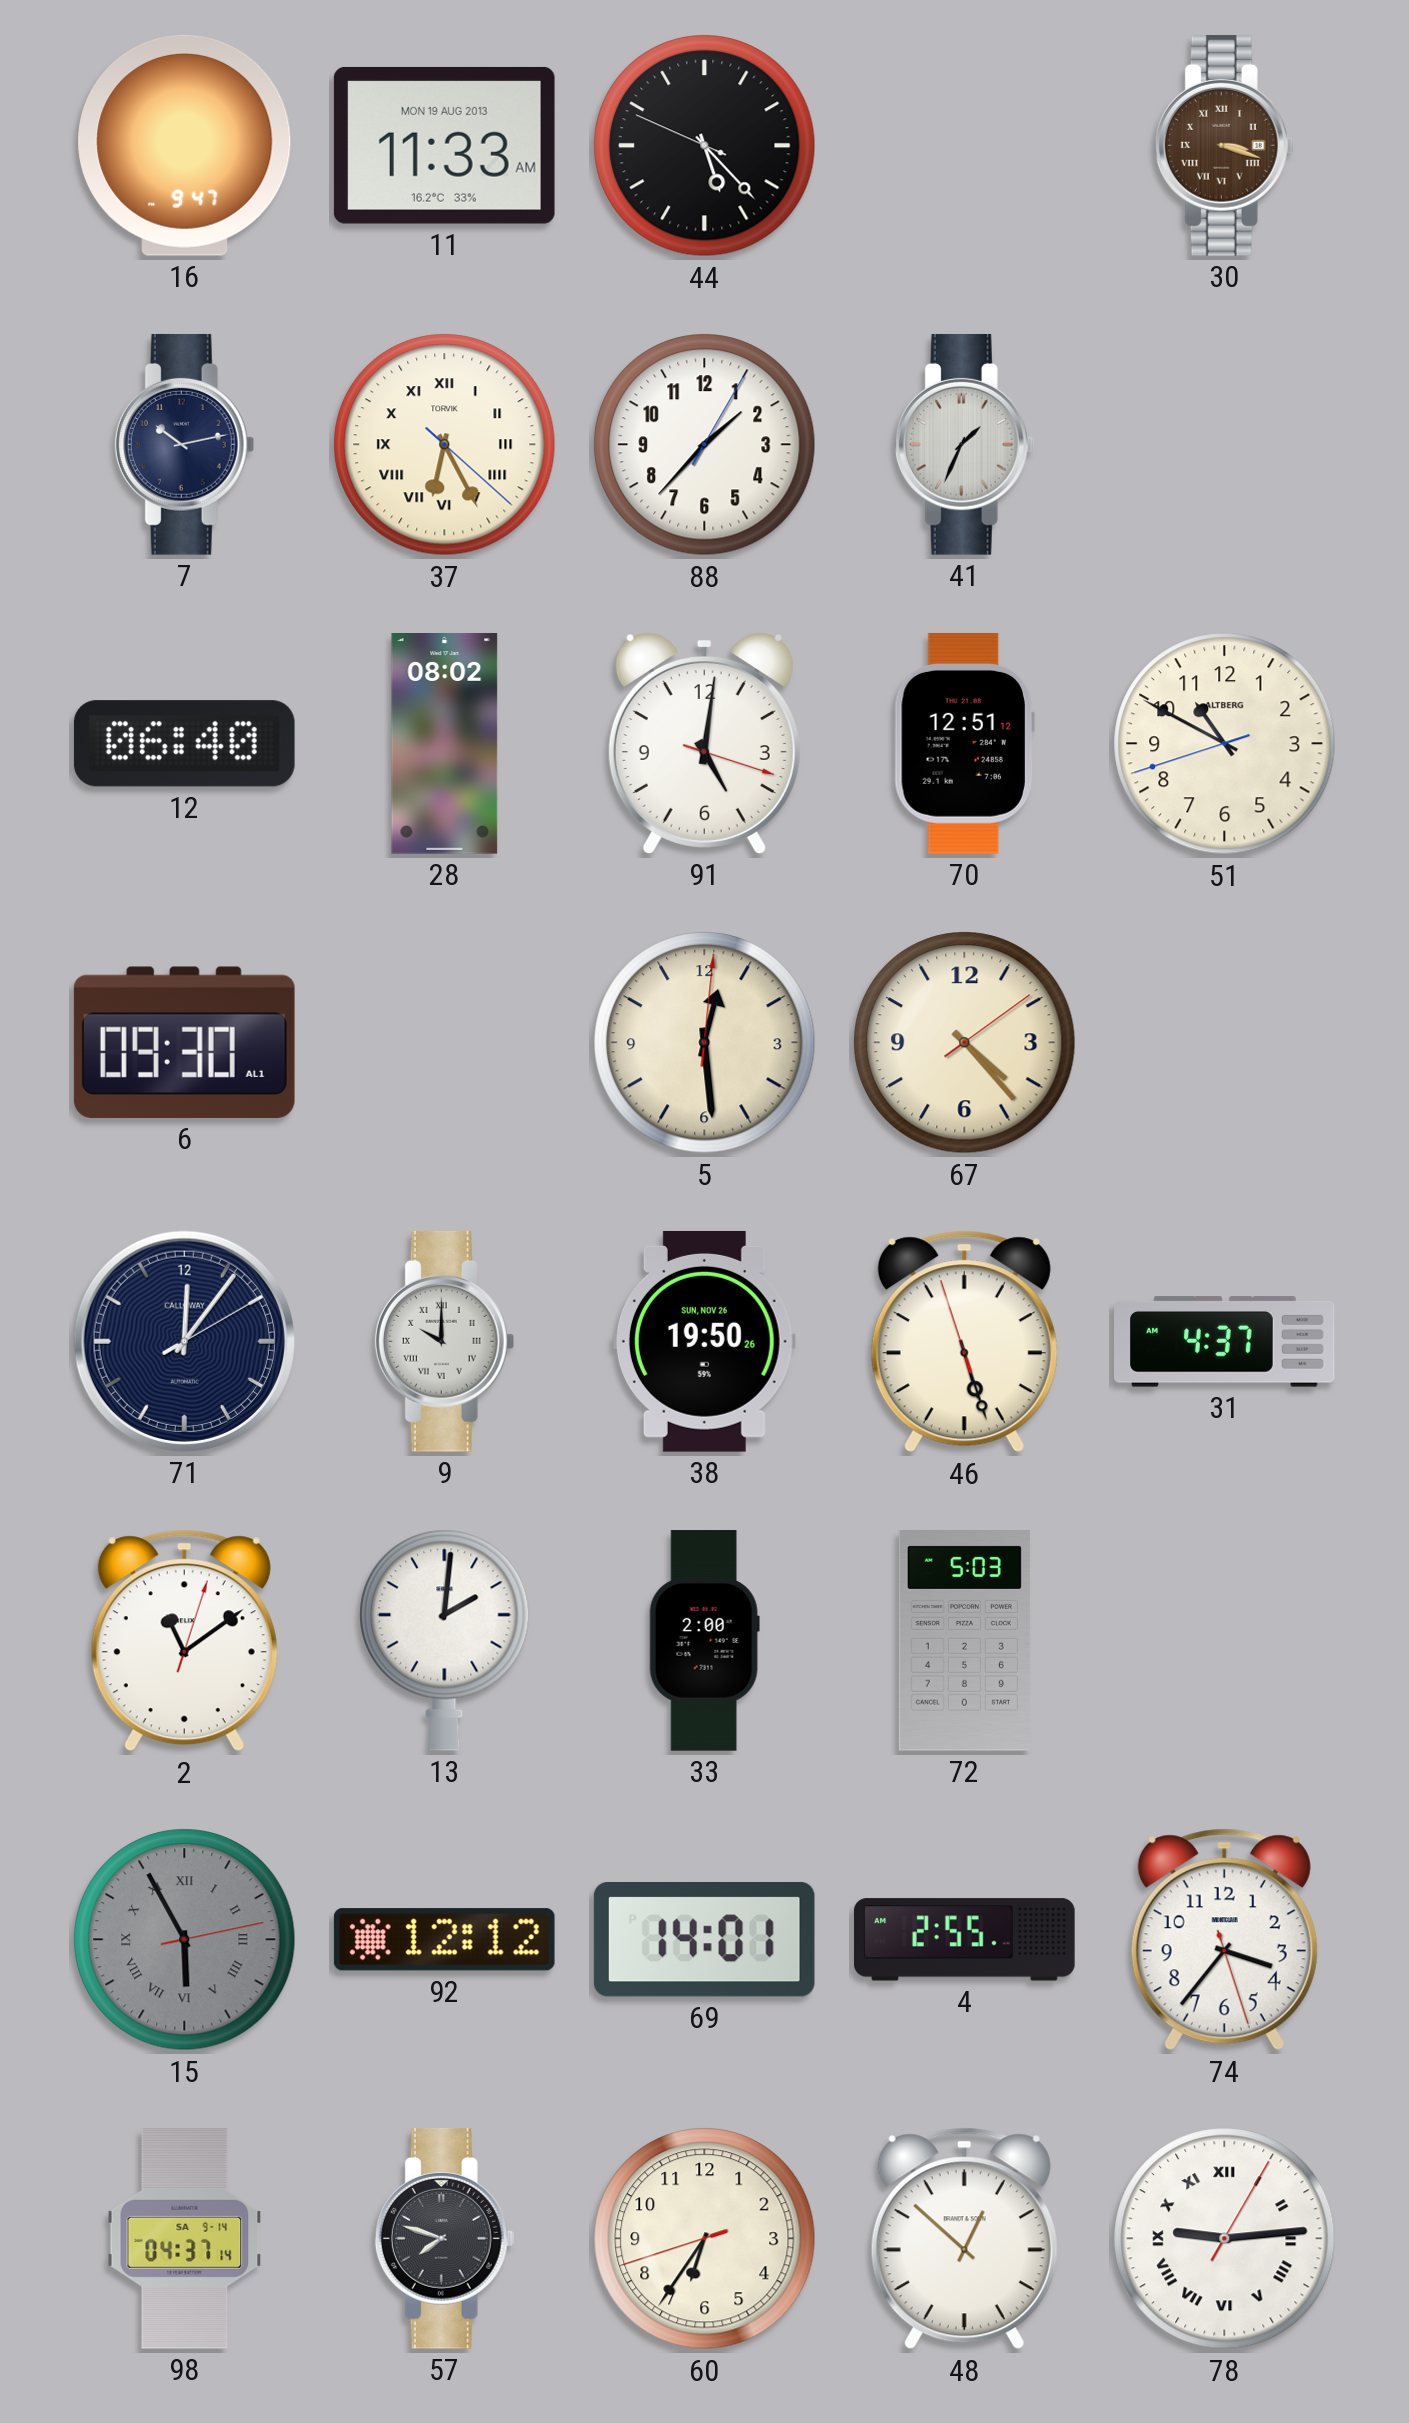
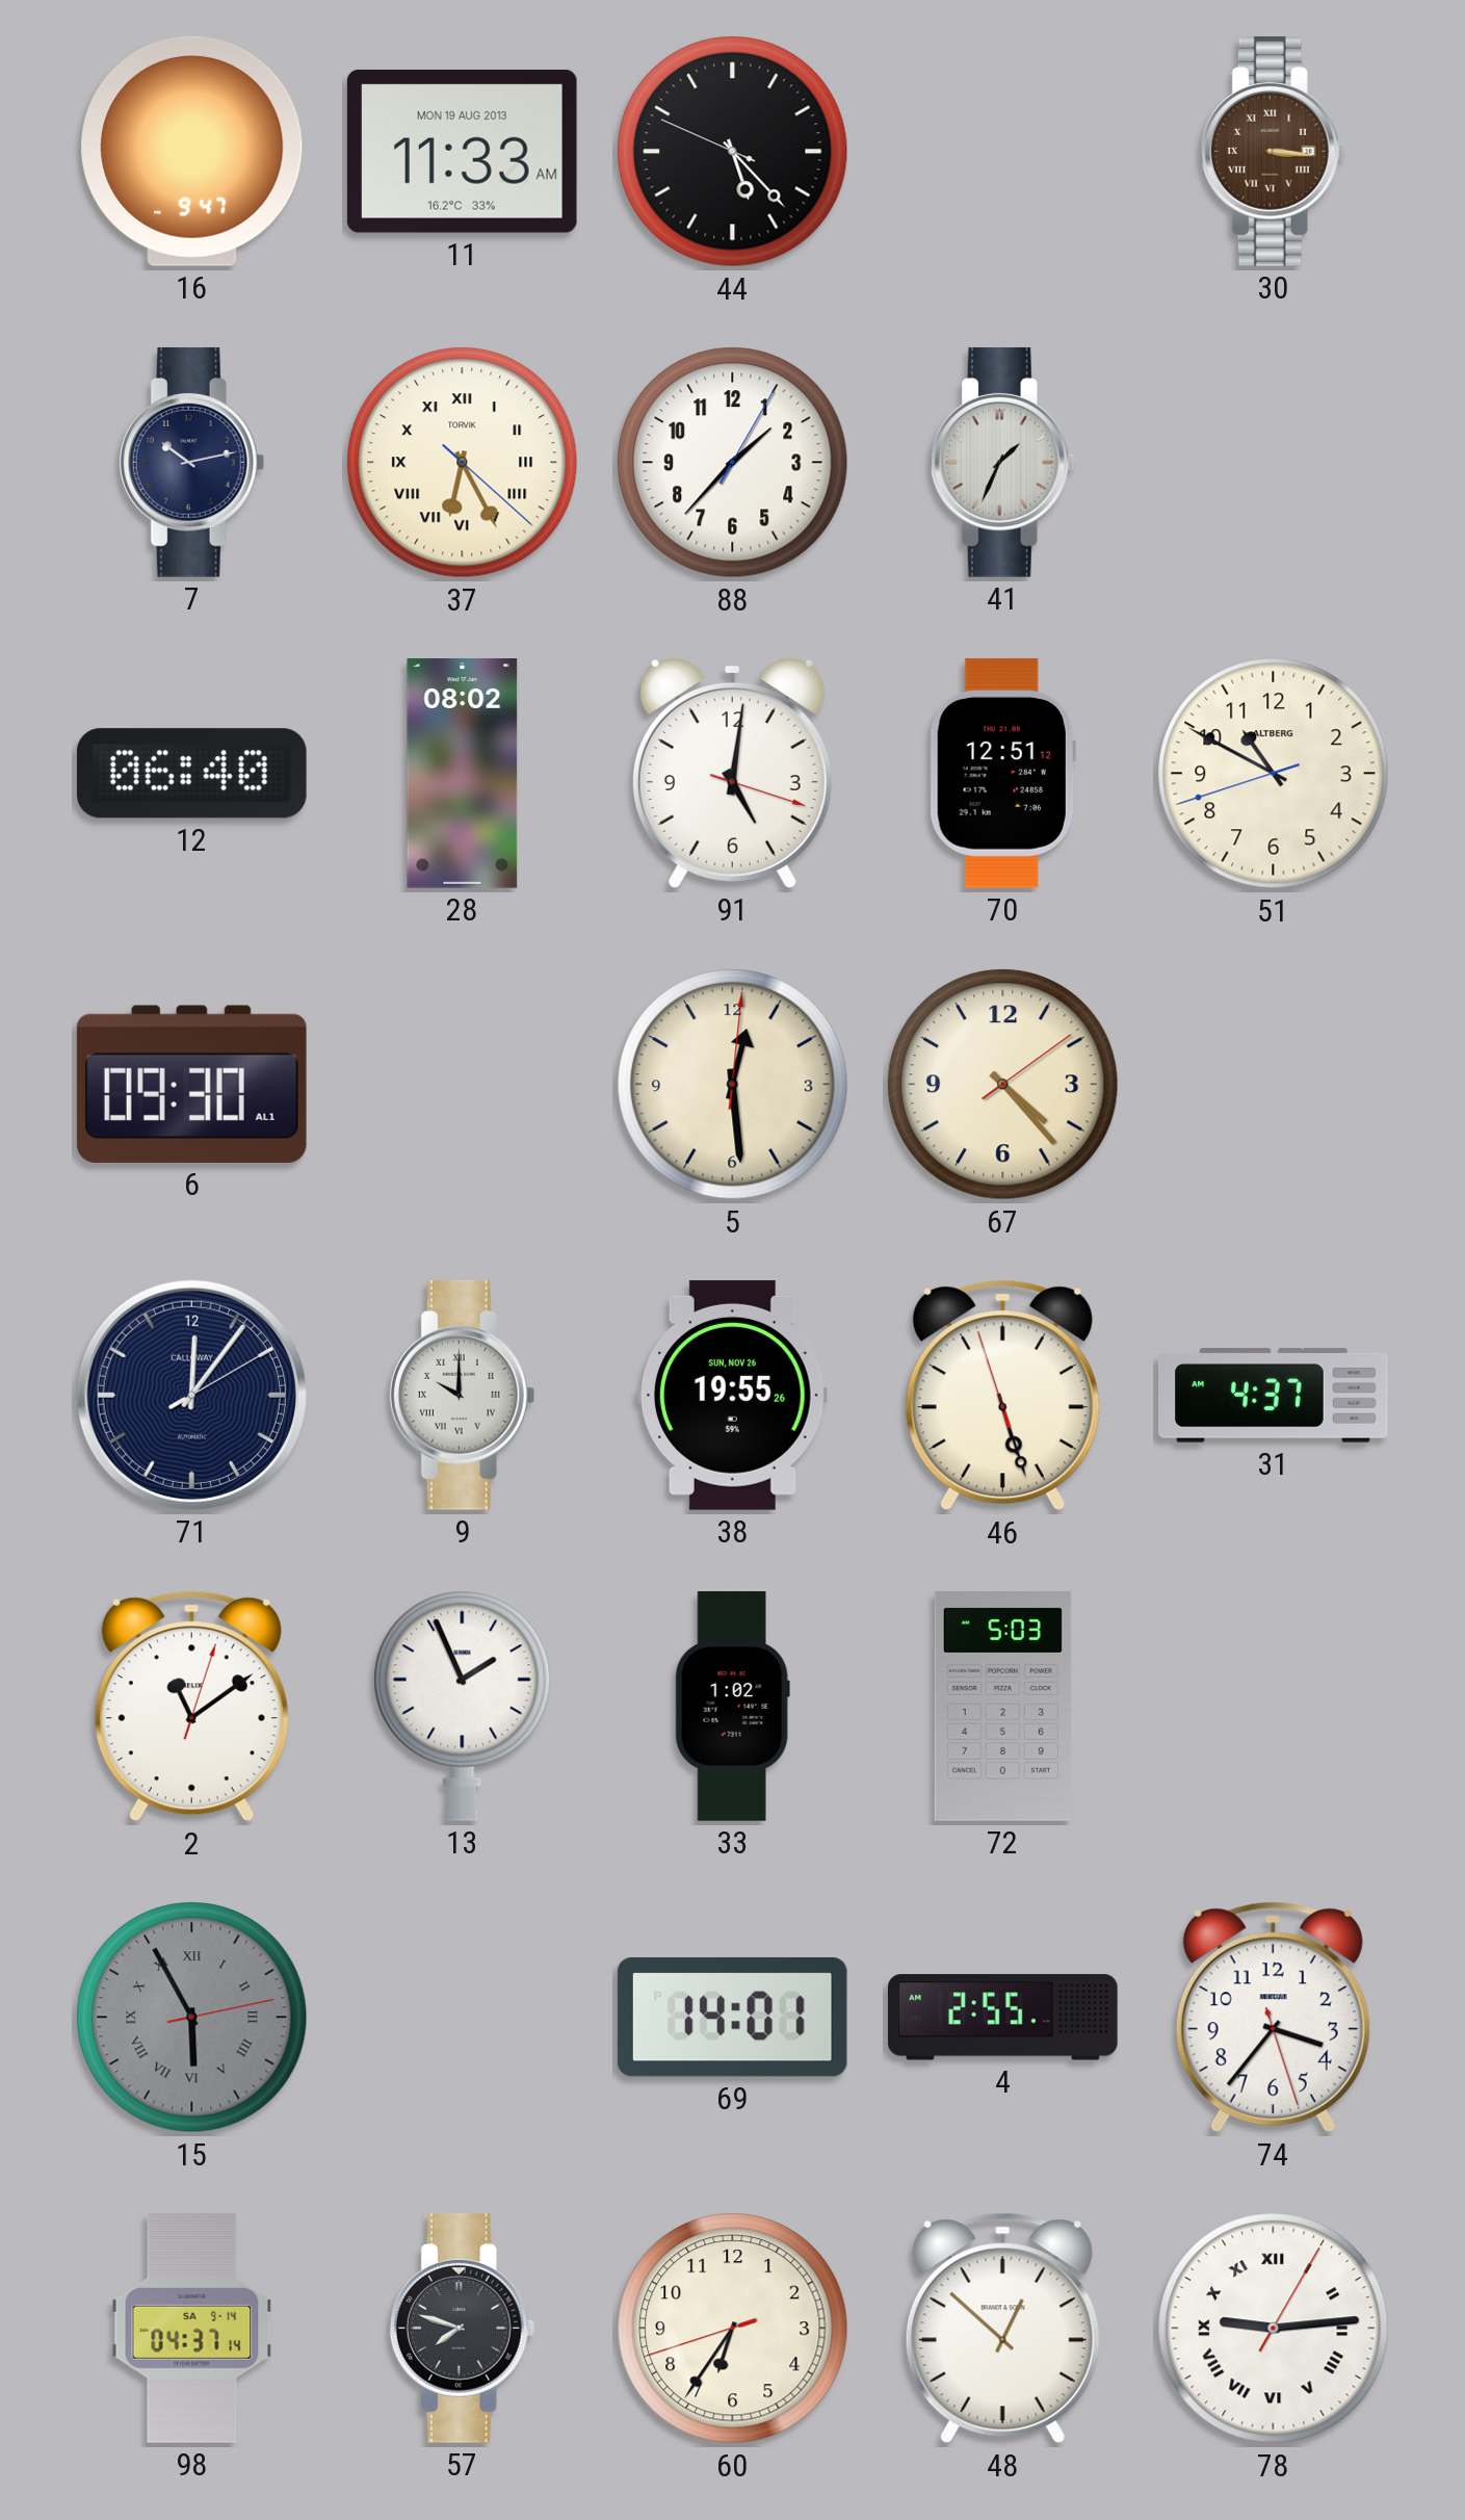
30: 3:18 -> 3:16
38: 19:50 -> 19:55
13: 2:01 -> 1:56
33: 2:00 -> 1:02
92: 12:12 -> none
